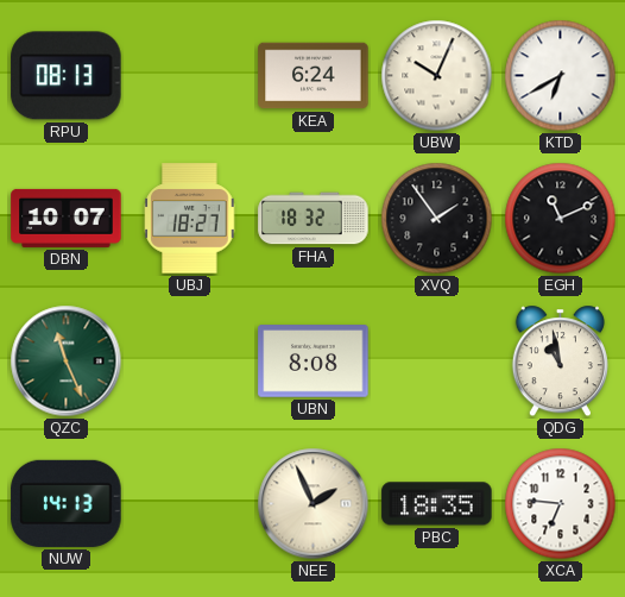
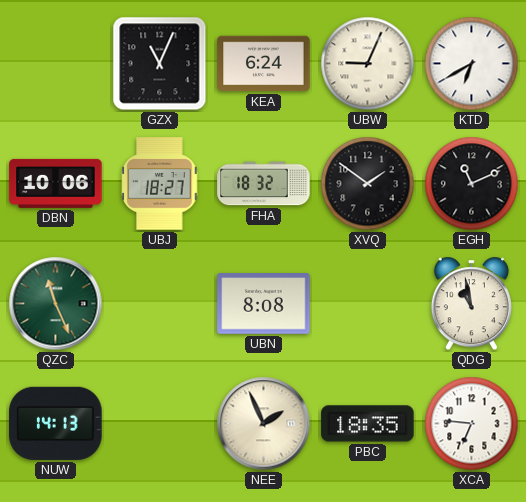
RPU: 08:13 -> none
GZX: none -> 11:04
UBW: 10:04 -> 9:04
DBN: 10:07 -> 10:06
XVQ: 1:54 -> 1:51
